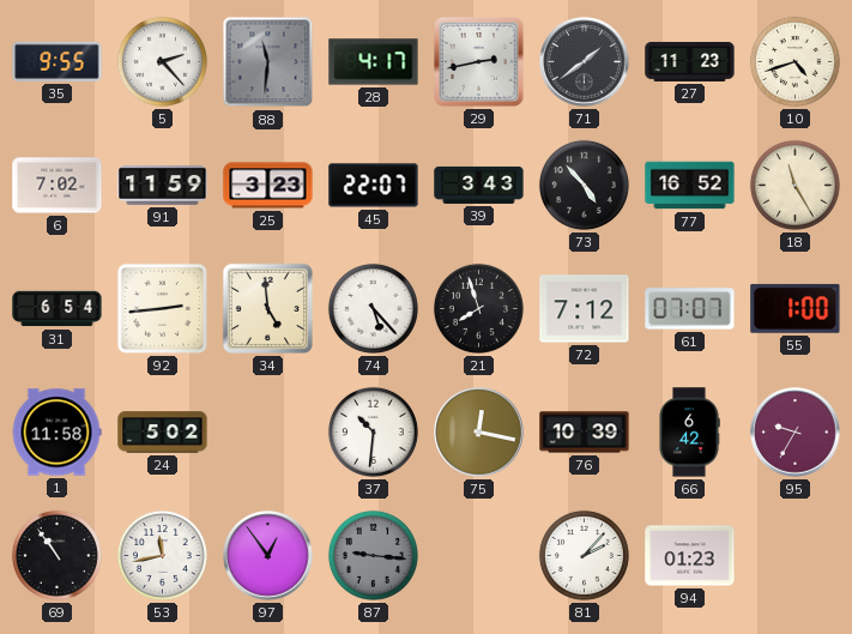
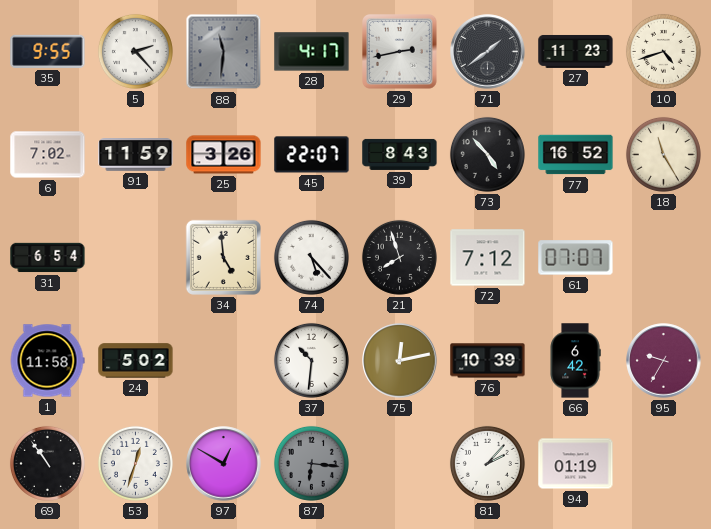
25: 3:23 -> 3:26
39: 3:43 -> 8:43
92: 2:44 -> none
55: 1:00 -> none
75: 12:17 -> 12:13
53: 11:43 -> 12:33
97: 12:54 -> 12:50
87: 9:16 -> 6:16
94: 01:23 -> 01:19
